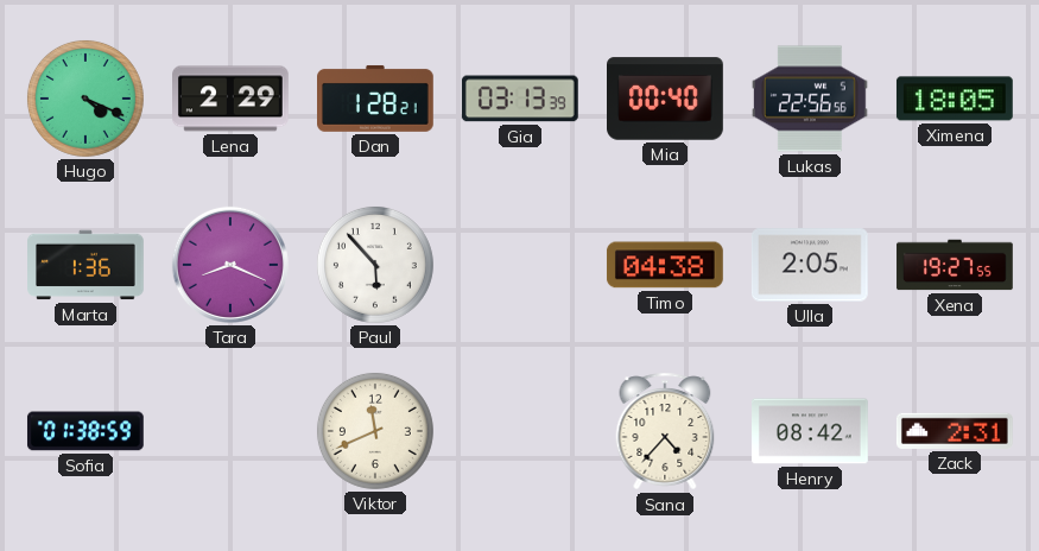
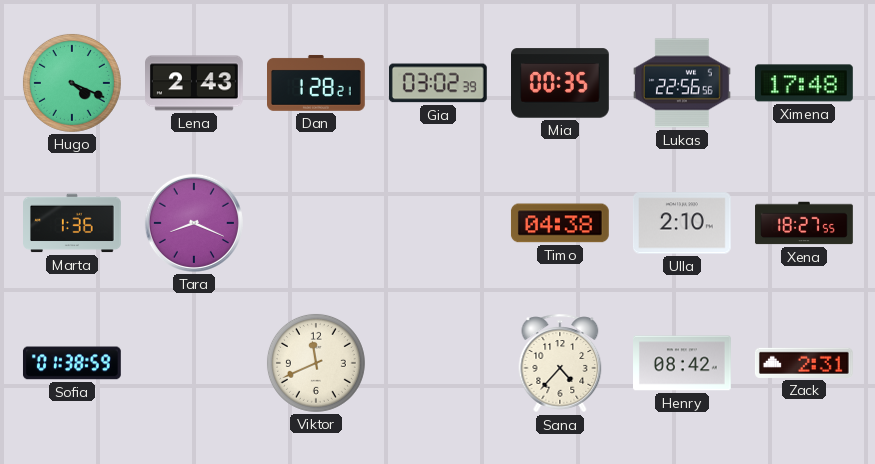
Lena: 2:29 -> 2:43
Gia: 03:13 -> 03:02
Mia: 00:40 -> 00:35
Ximena: 18:05 -> 17:48
Paul: 5:53 -> none
Ulla: 2:05 -> 2:10
Xena: 19:27 -> 18:27
